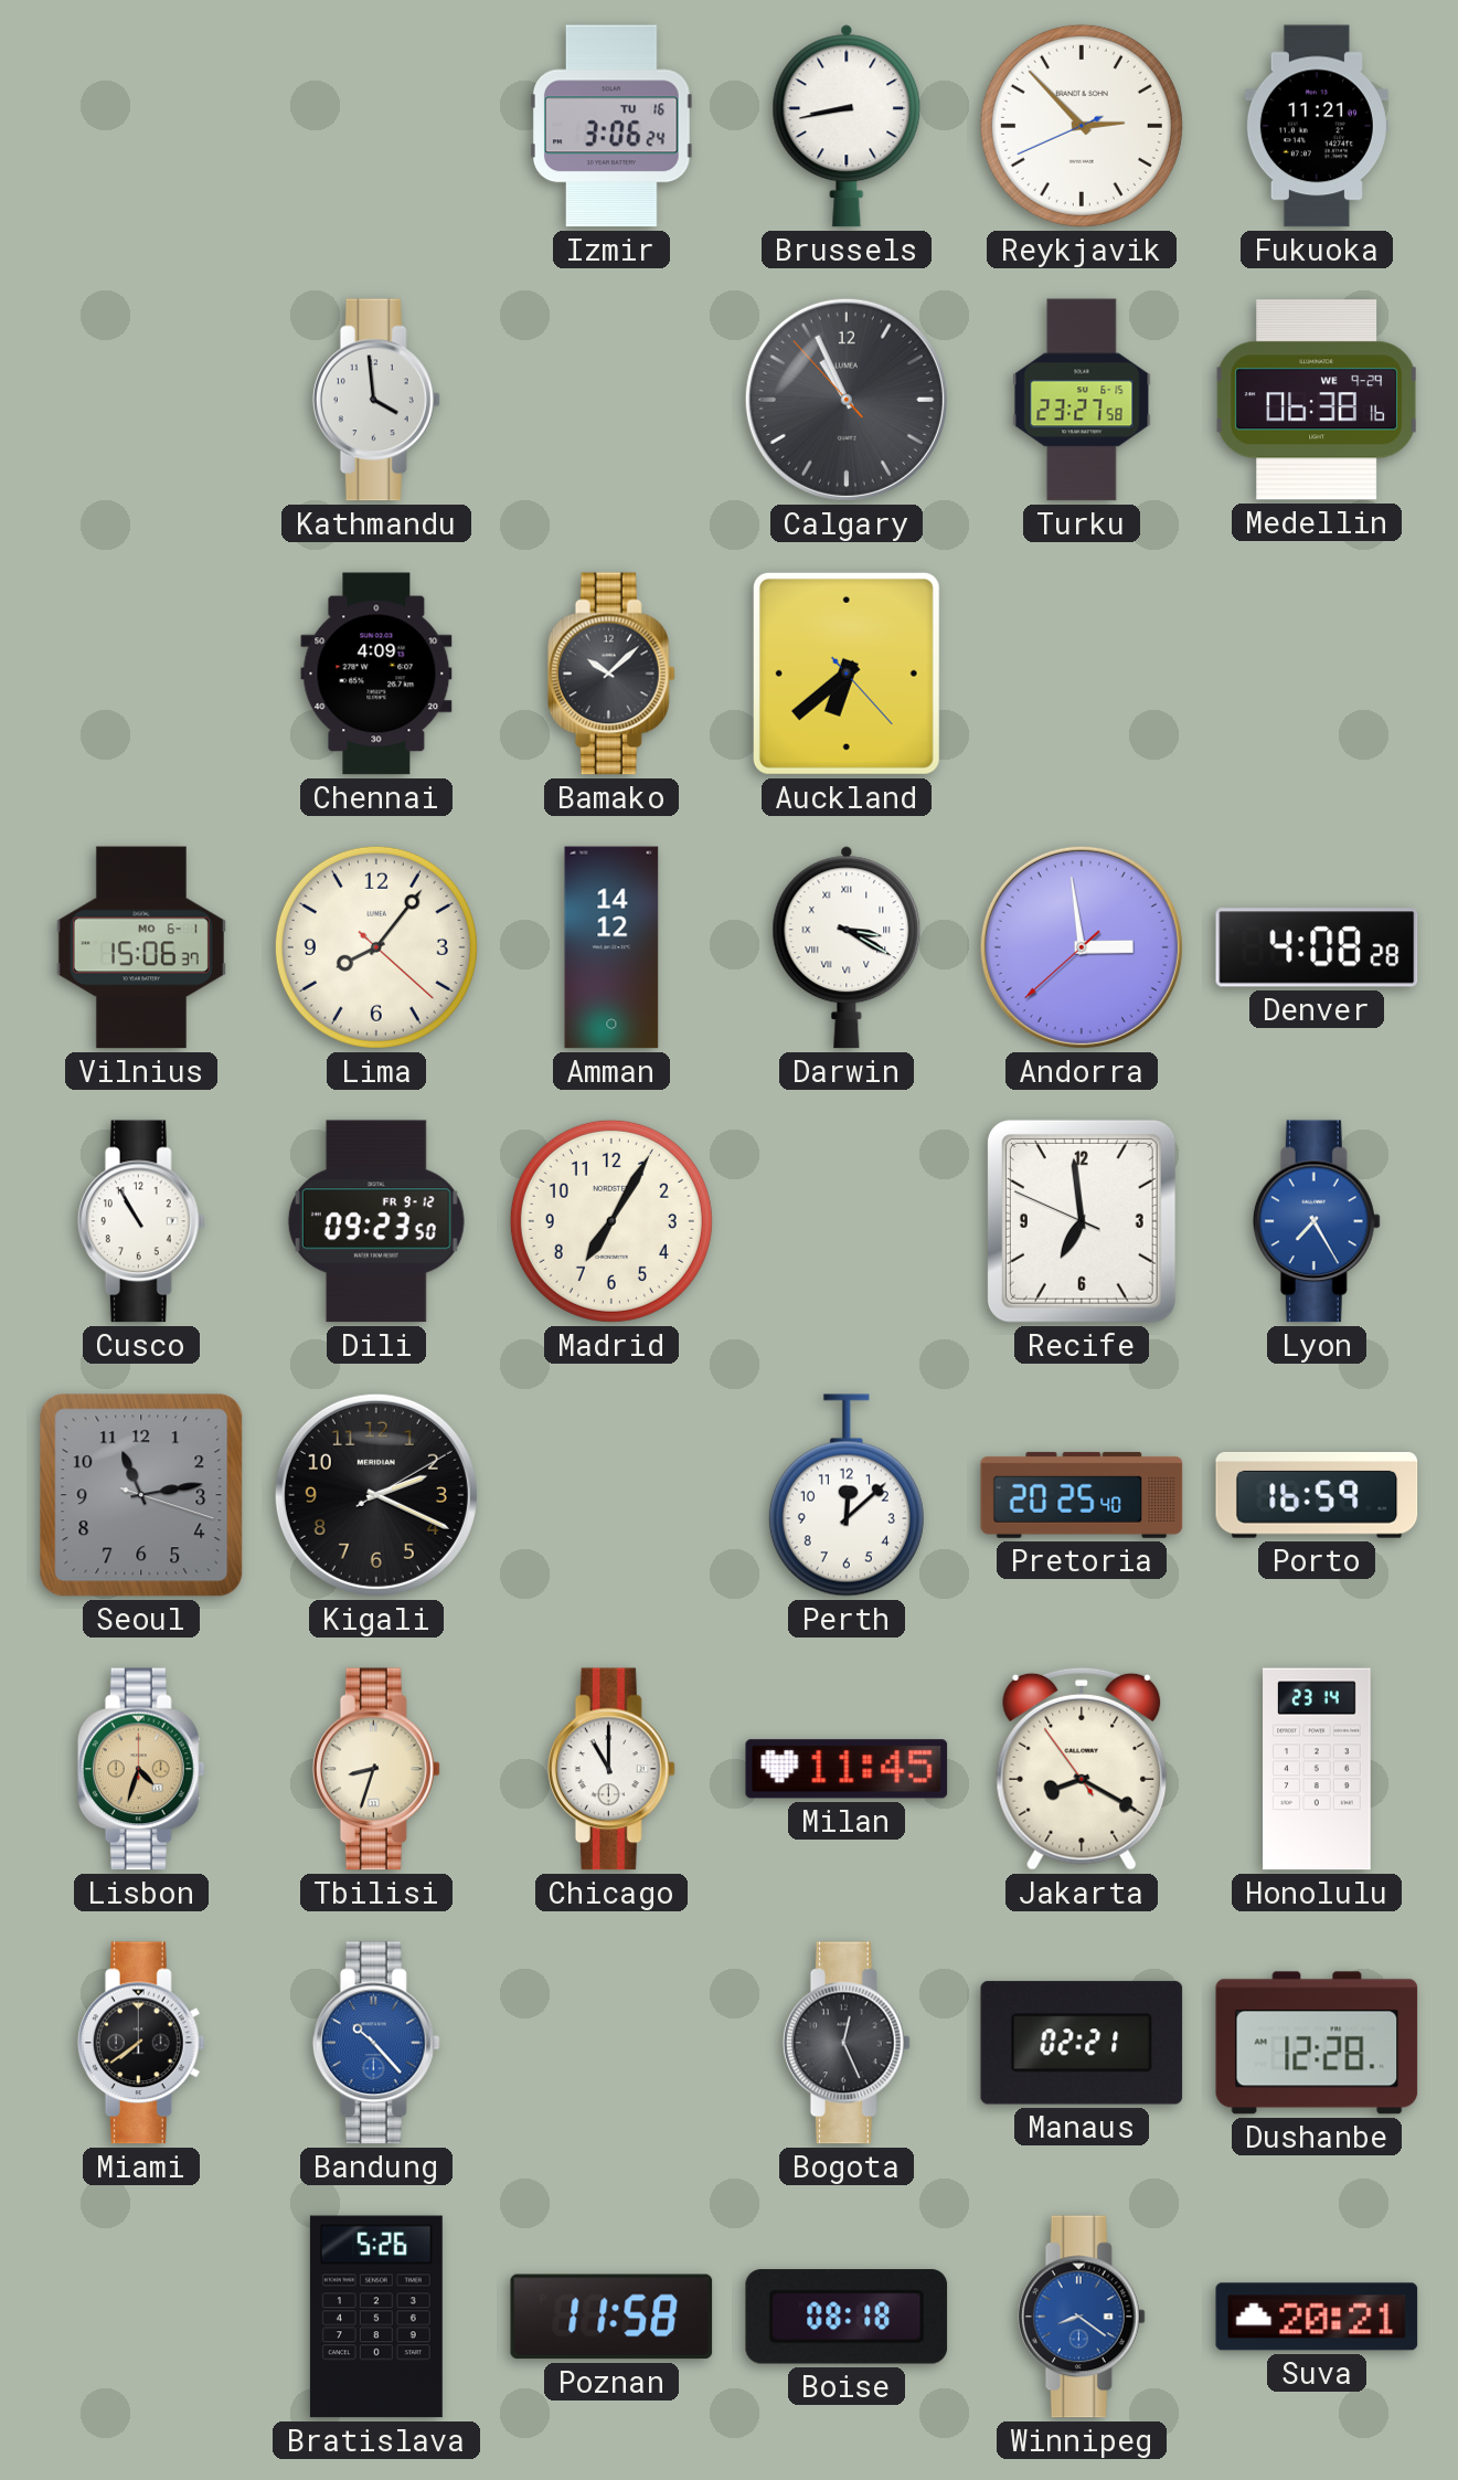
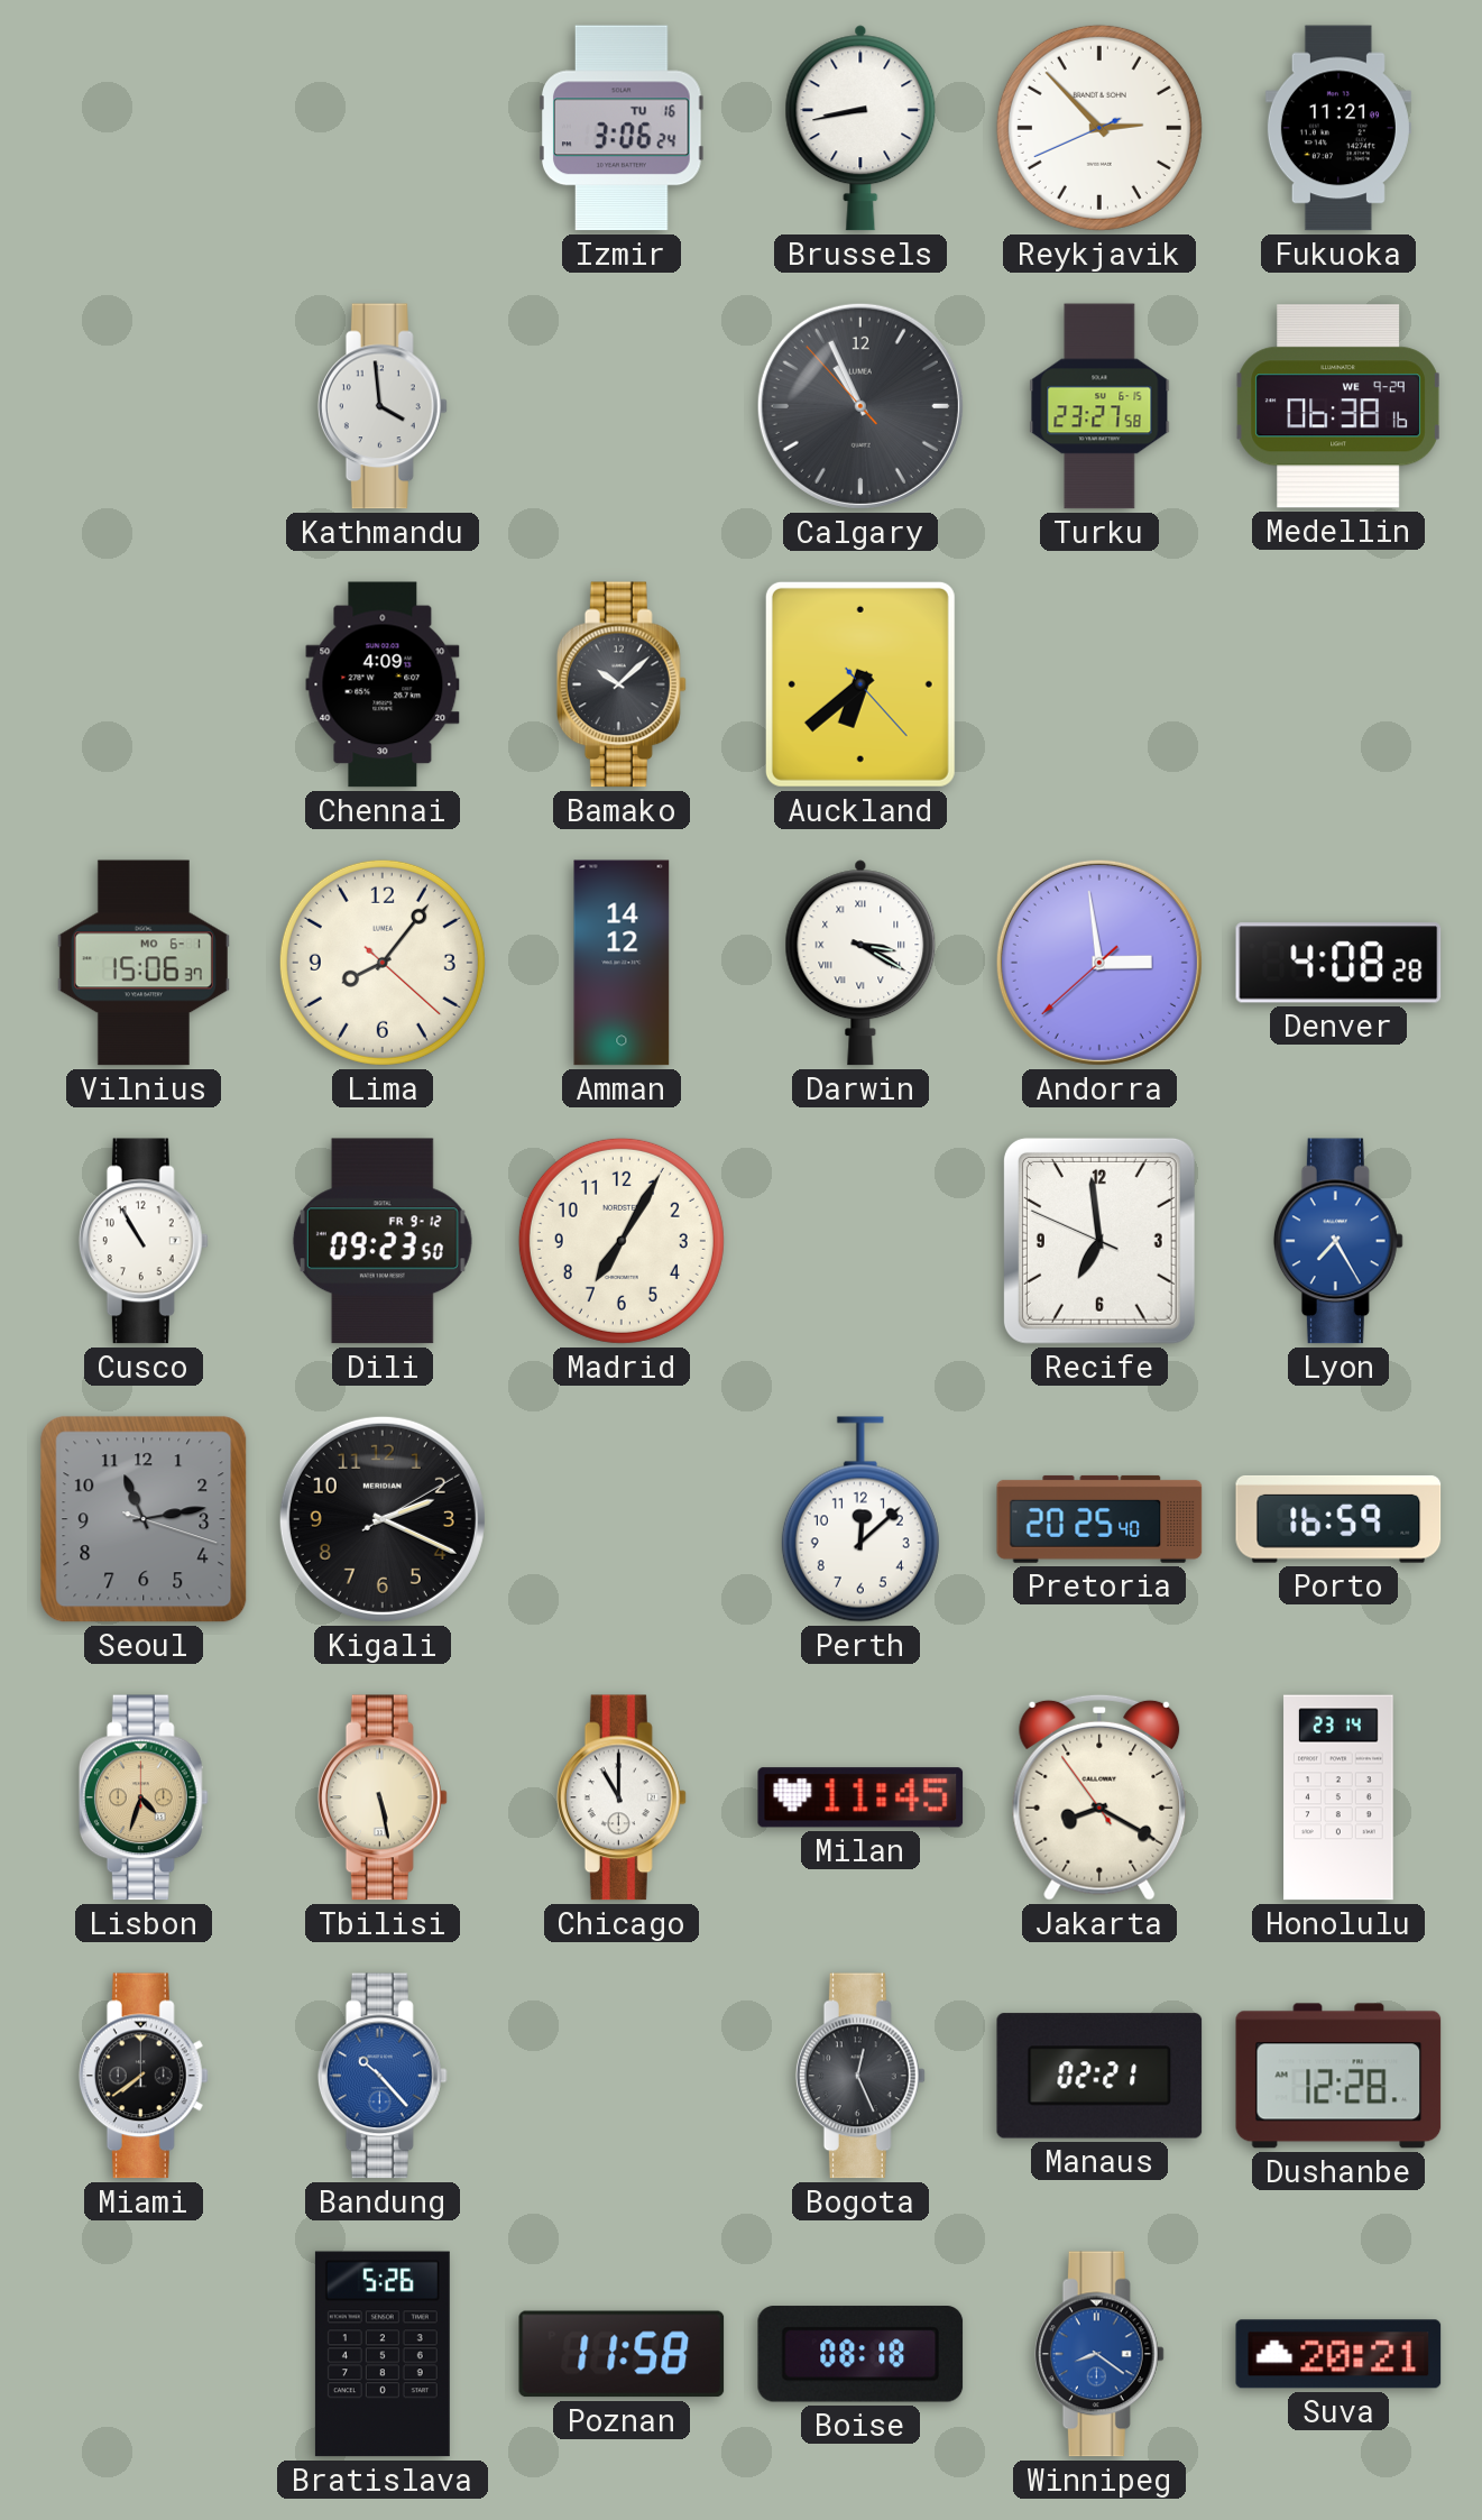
Tbilisi: 8:33 -> 5:28
